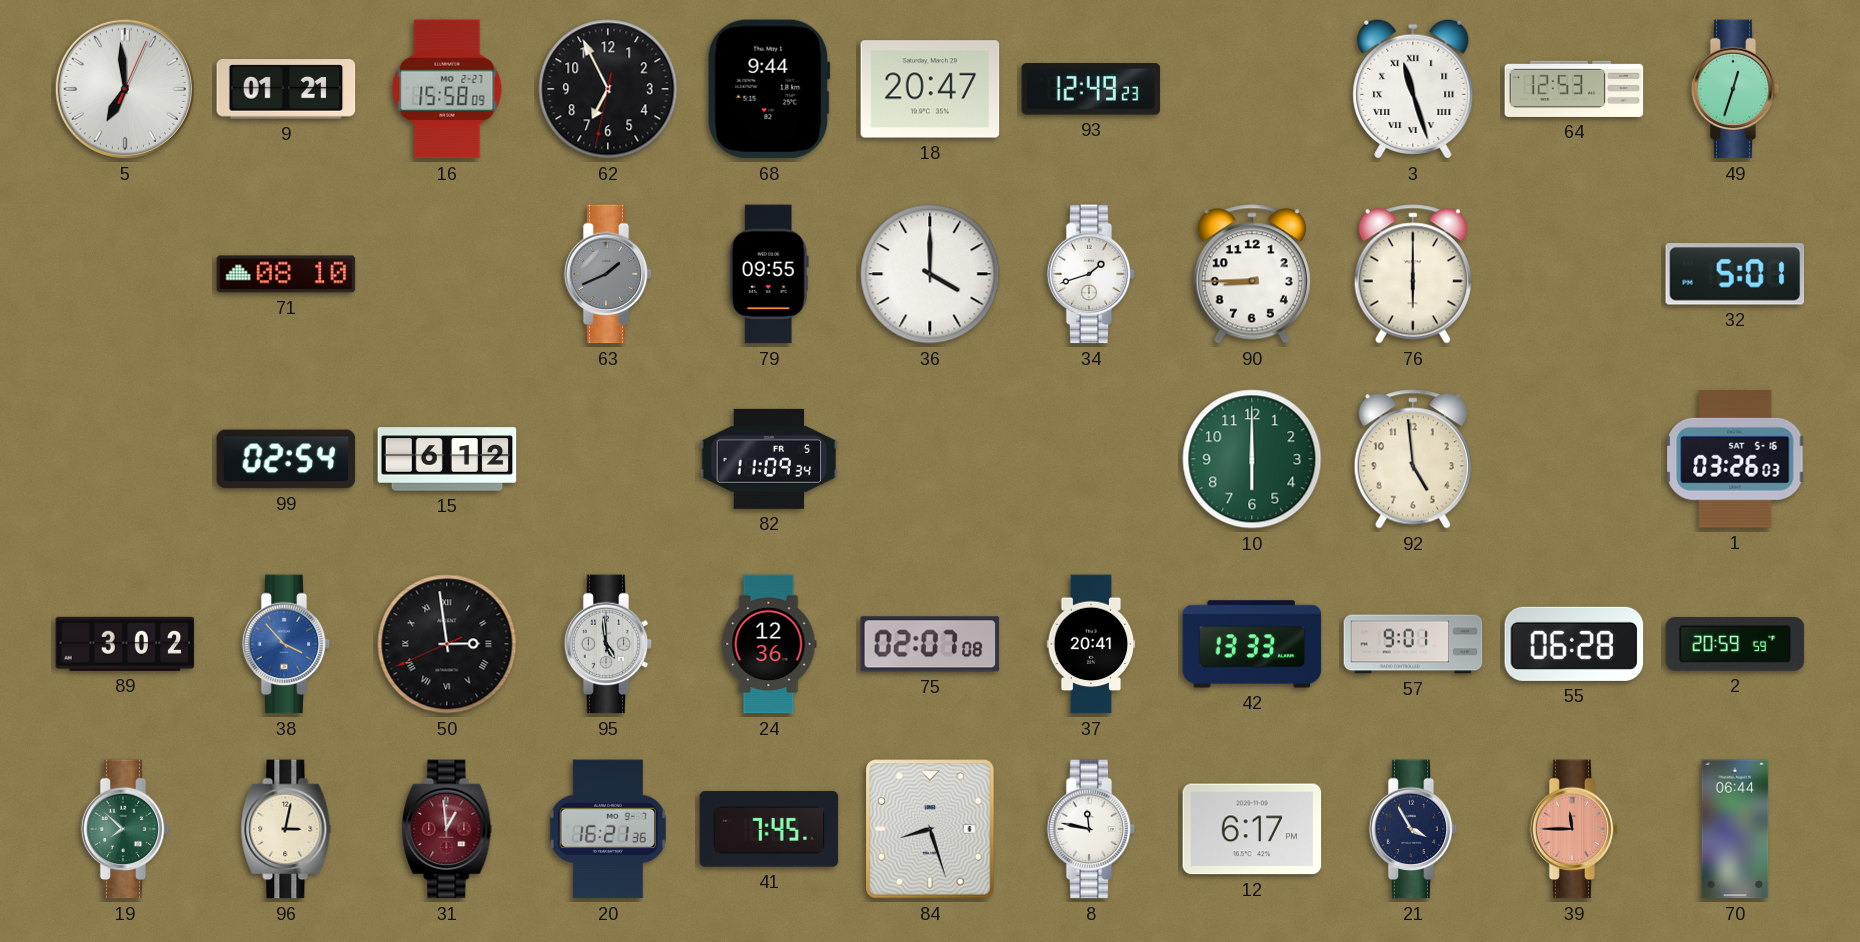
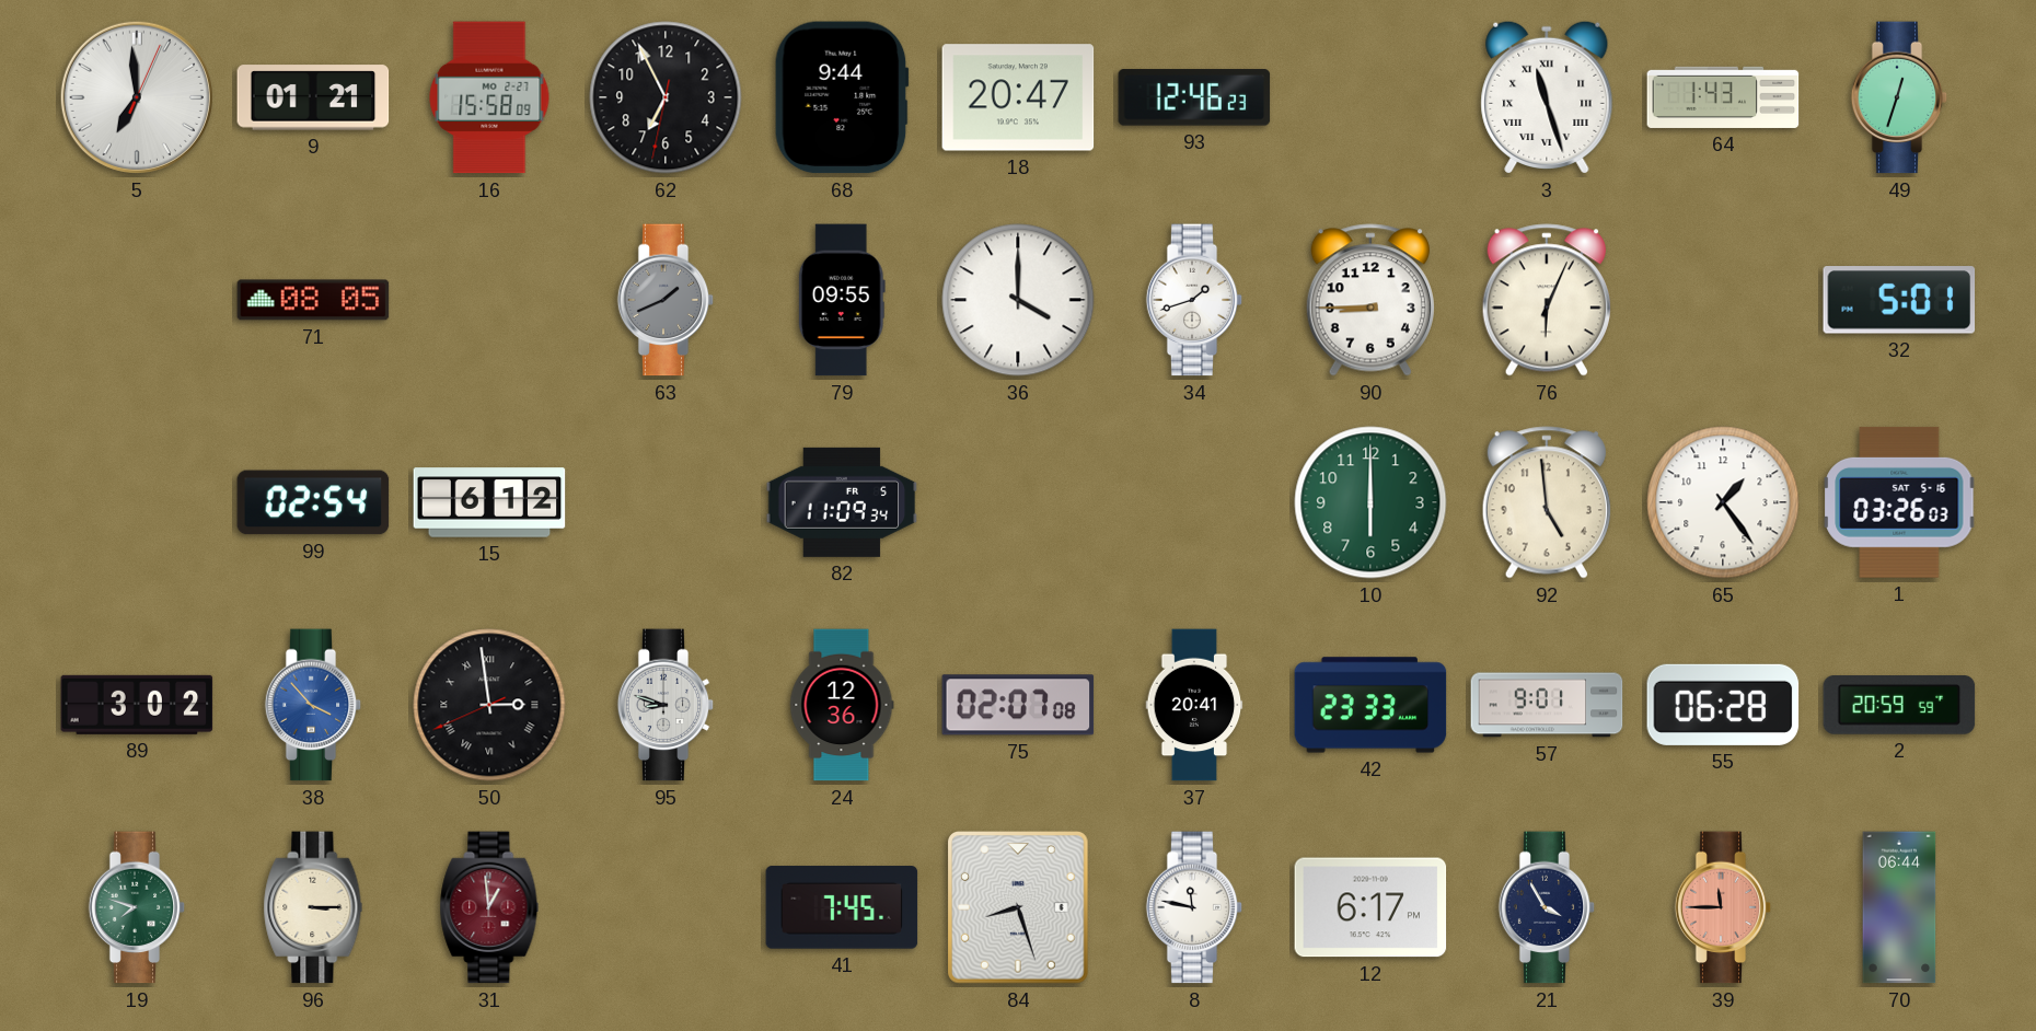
93: 12:49 -> 12:46
64: 12:53 -> 1:43
71: 08:10 -> 08:05
76: 6:00 -> 6:04
65: none -> 1:24
95: 4:59 -> 8:48
42: 13:33 -> 23:33
19: 7:52 -> 7:48
96: 3:02 -> 3:15
20: 16:21 -> none
